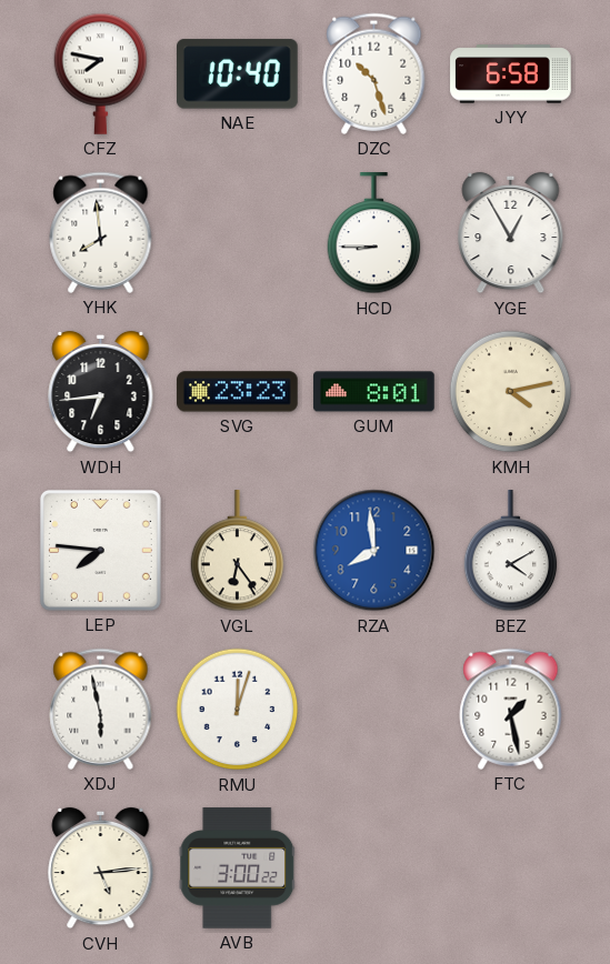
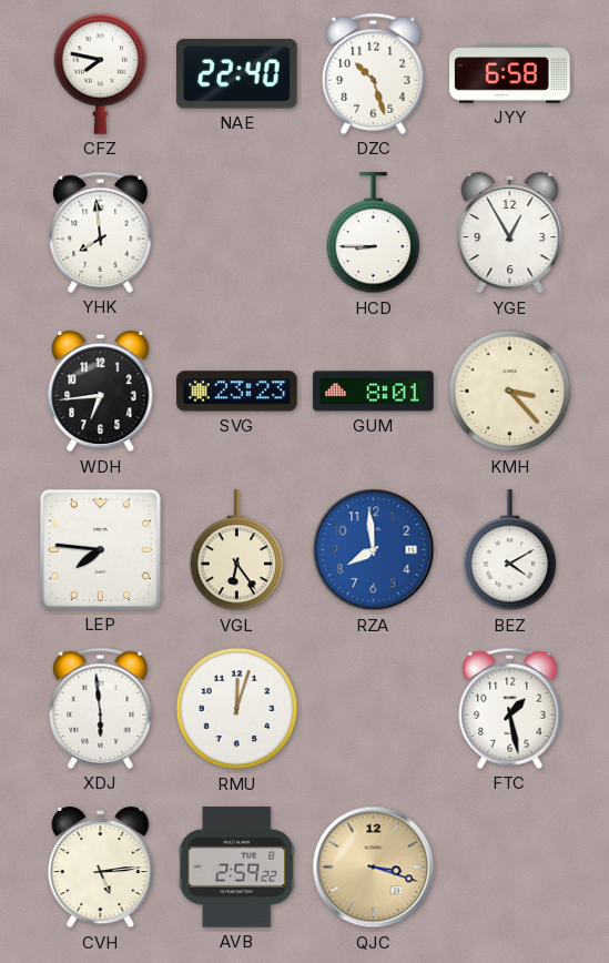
NAE: 10:40 -> 22:40
KMH: 4:13 -> 3:23
XDJ: 5:58 -> 5:59
AVB: 3:00 -> 2:59
QJC: none -> 3:18
